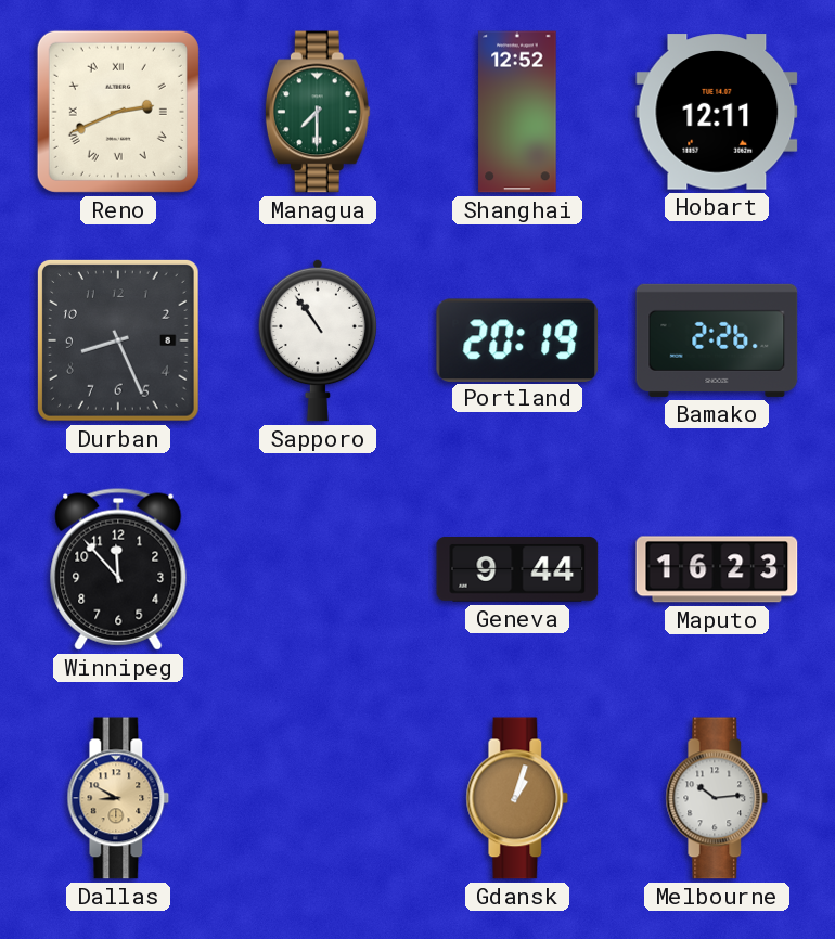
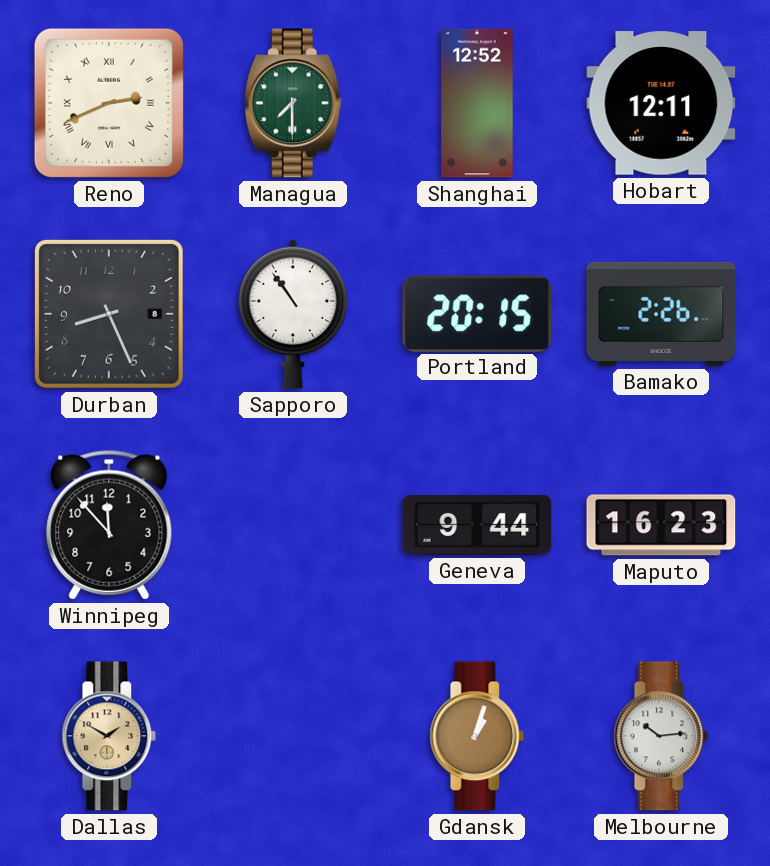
Portland: 20:19 -> 20:15
Dallas: 8:50 -> 1:50
